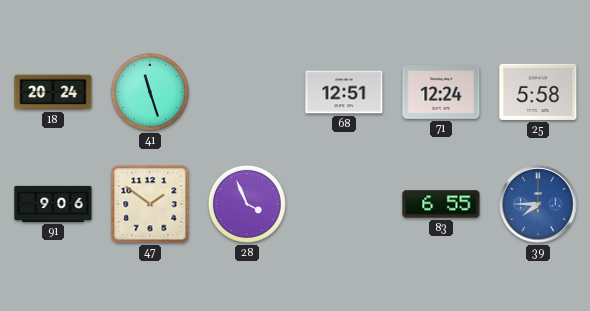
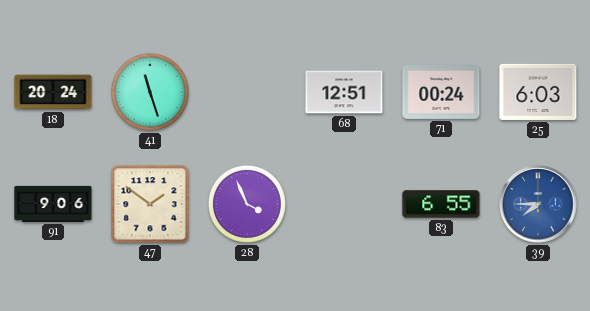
71: 12:24 -> 00:24
25: 5:58 -> 6:03
